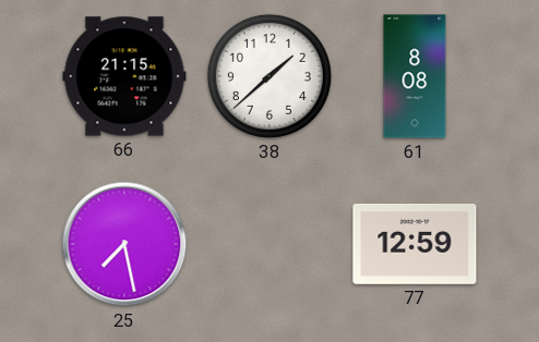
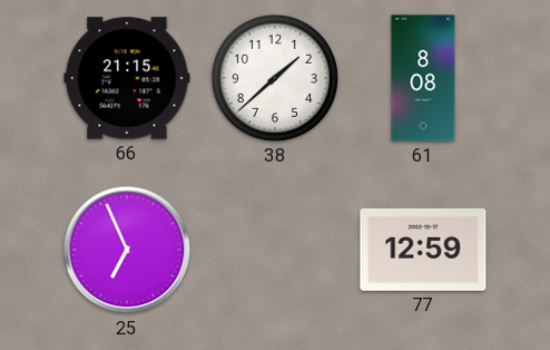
25: 7:28 -> 6:56
